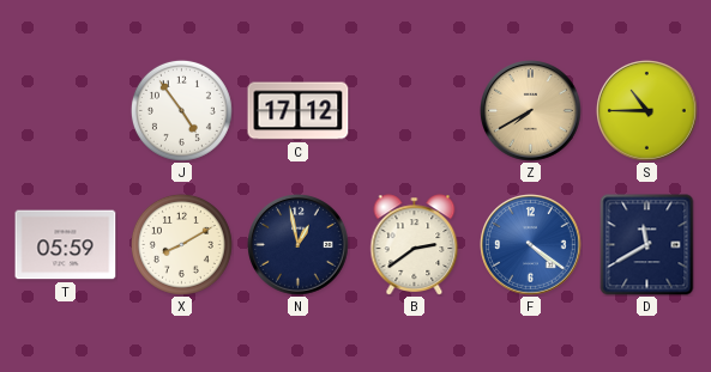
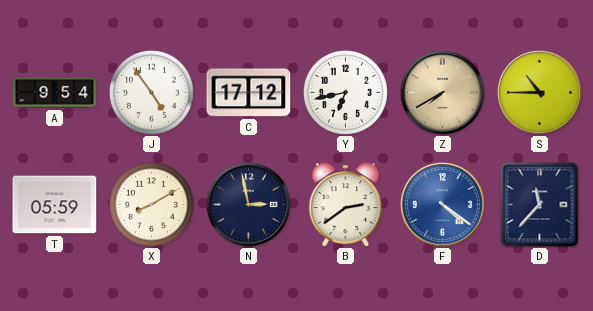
A: none -> 9:54
Y: none -> 6:43
N: 12:58 -> 2:58
D: 11:40 -> 11:37
